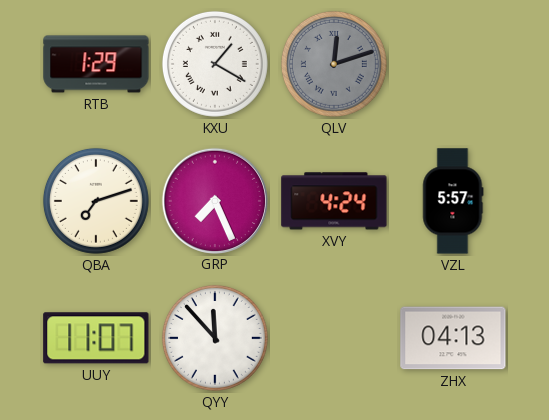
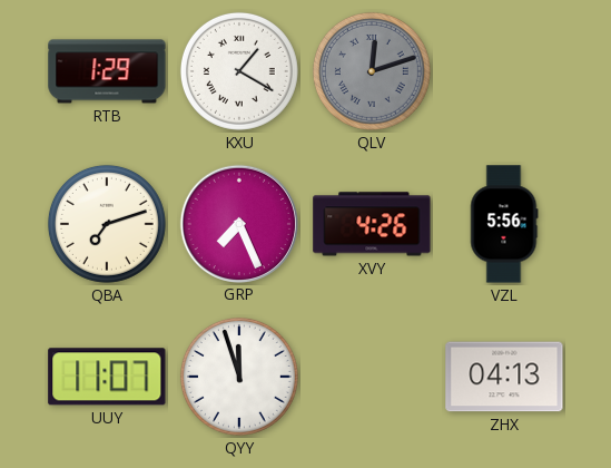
XVY: 4:24 -> 4:26
VZL: 5:57 -> 5:56
QYY: 11:53 -> 11:57
